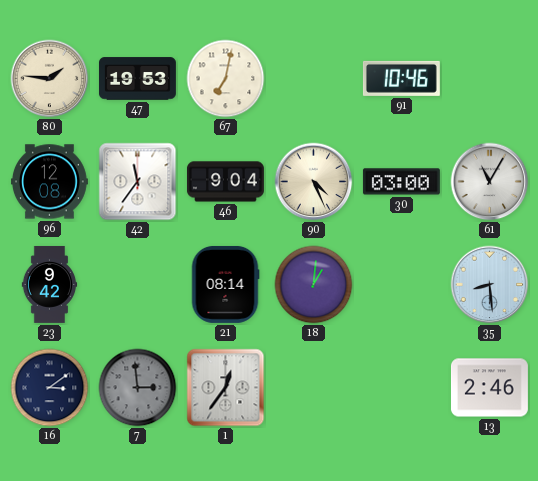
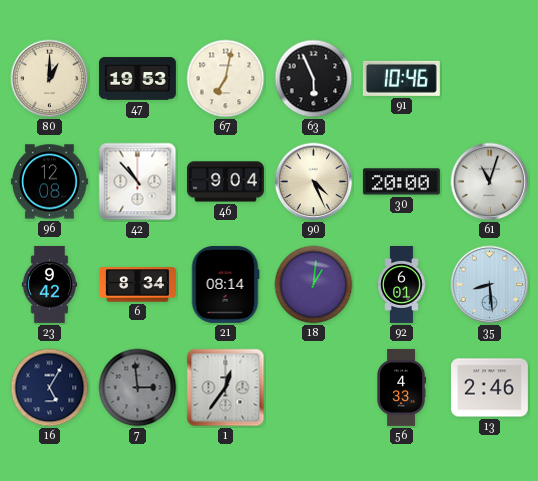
80: 1:46 -> 1:00
63: none -> 5:56
42: 11:36 -> 10:53
30: 03:00 -> 20:00
61: 11:05 -> 11:03
6: none -> 8:34
92: none -> 6:01
16: 3:09 -> 5:05
56: none -> 4:33
